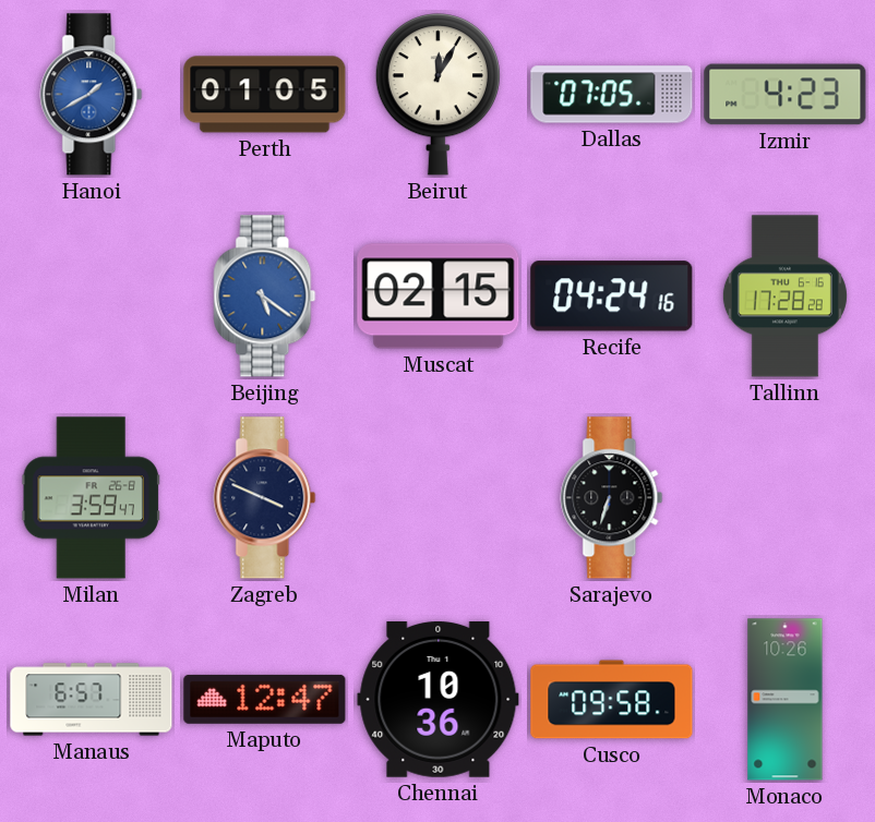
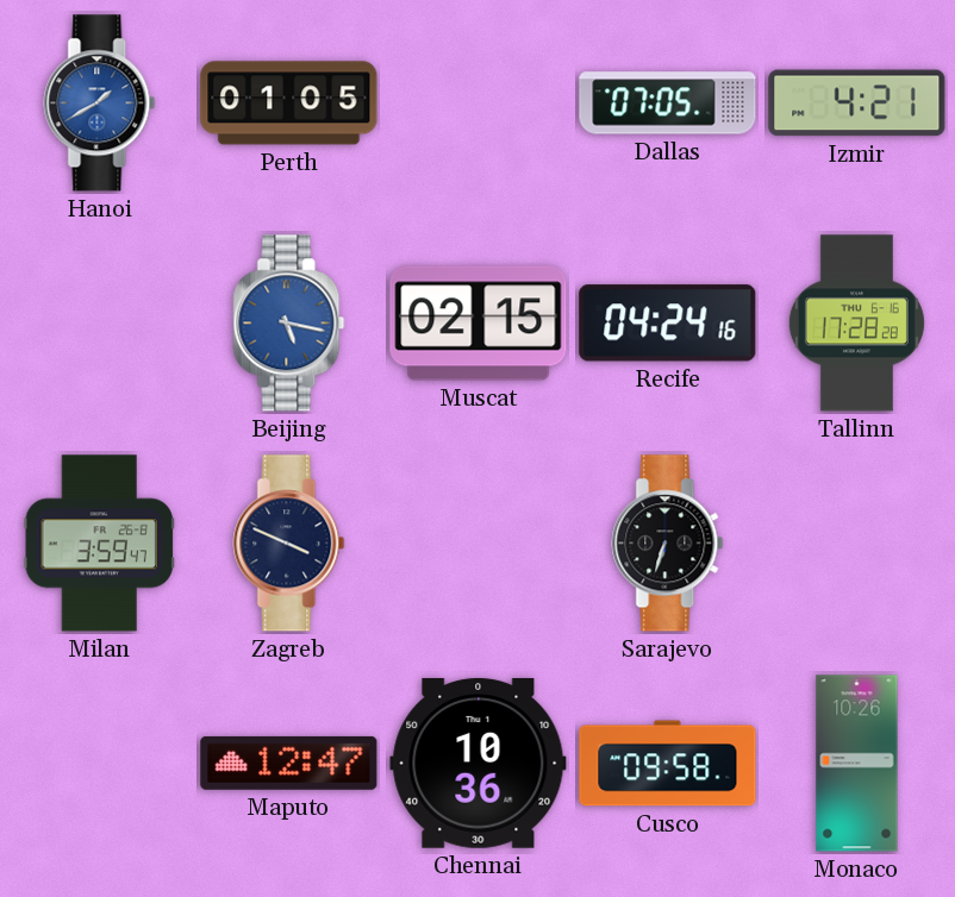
Beirut: 12:05 -> none
Izmir: 4:23 -> 4:21
Beijing: 5:21 -> 5:17
Manaus: 6:57 -> none
